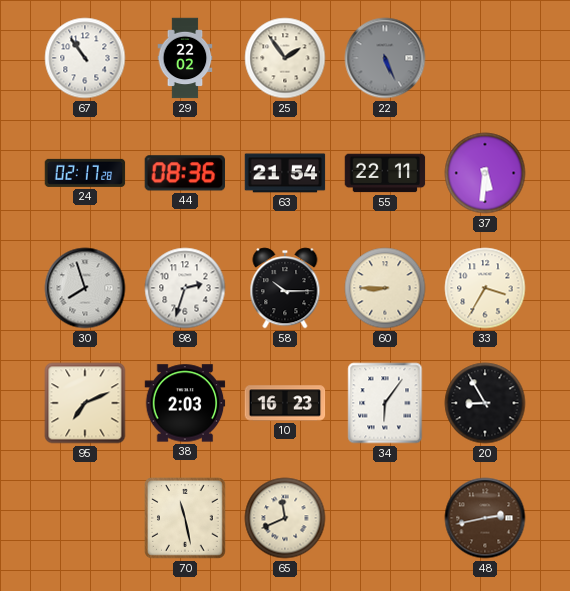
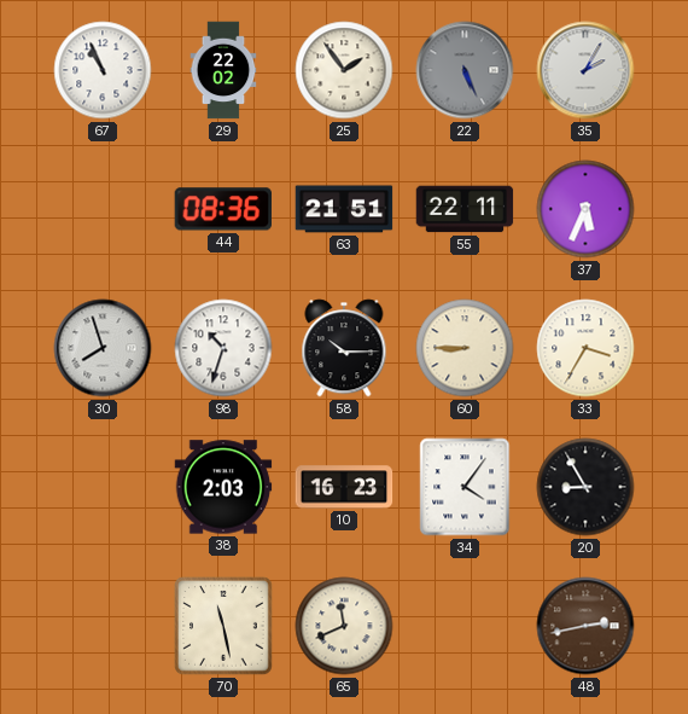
67: 10:54 -> 10:56
35: none -> 2:05
24: 02:17 -> none
63: 21:54 -> 21:51
37: 5:31 -> 5:34
98: 2:33 -> 10:33
95: 7:11 -> none
34: 6:06 -> 4:06
